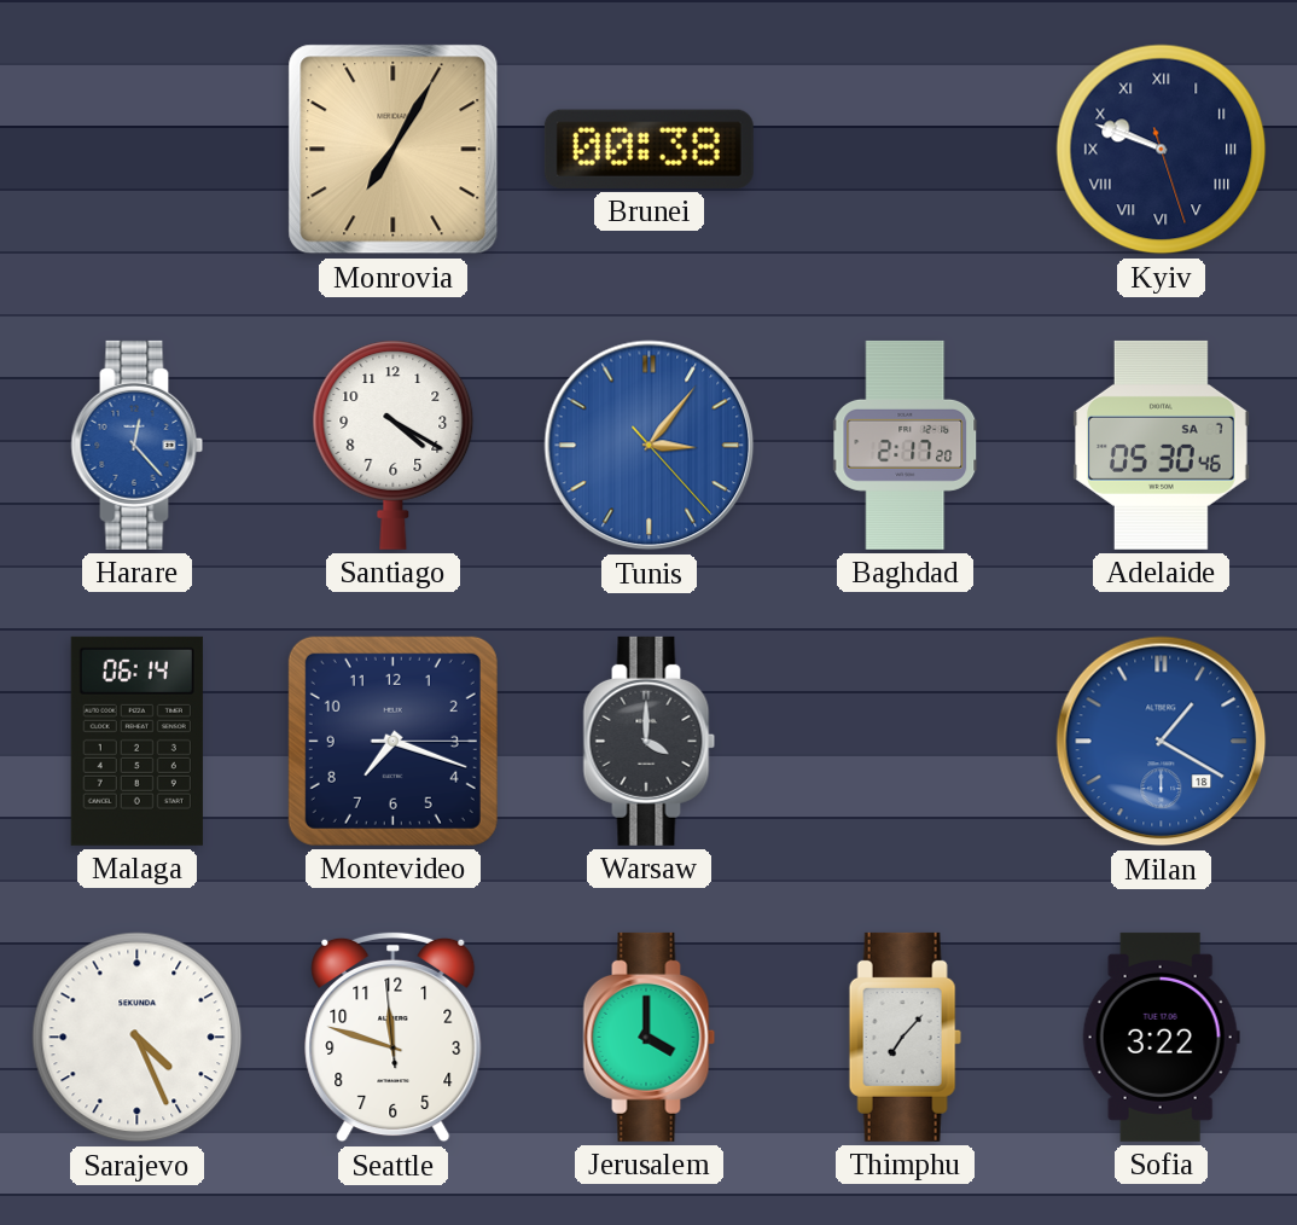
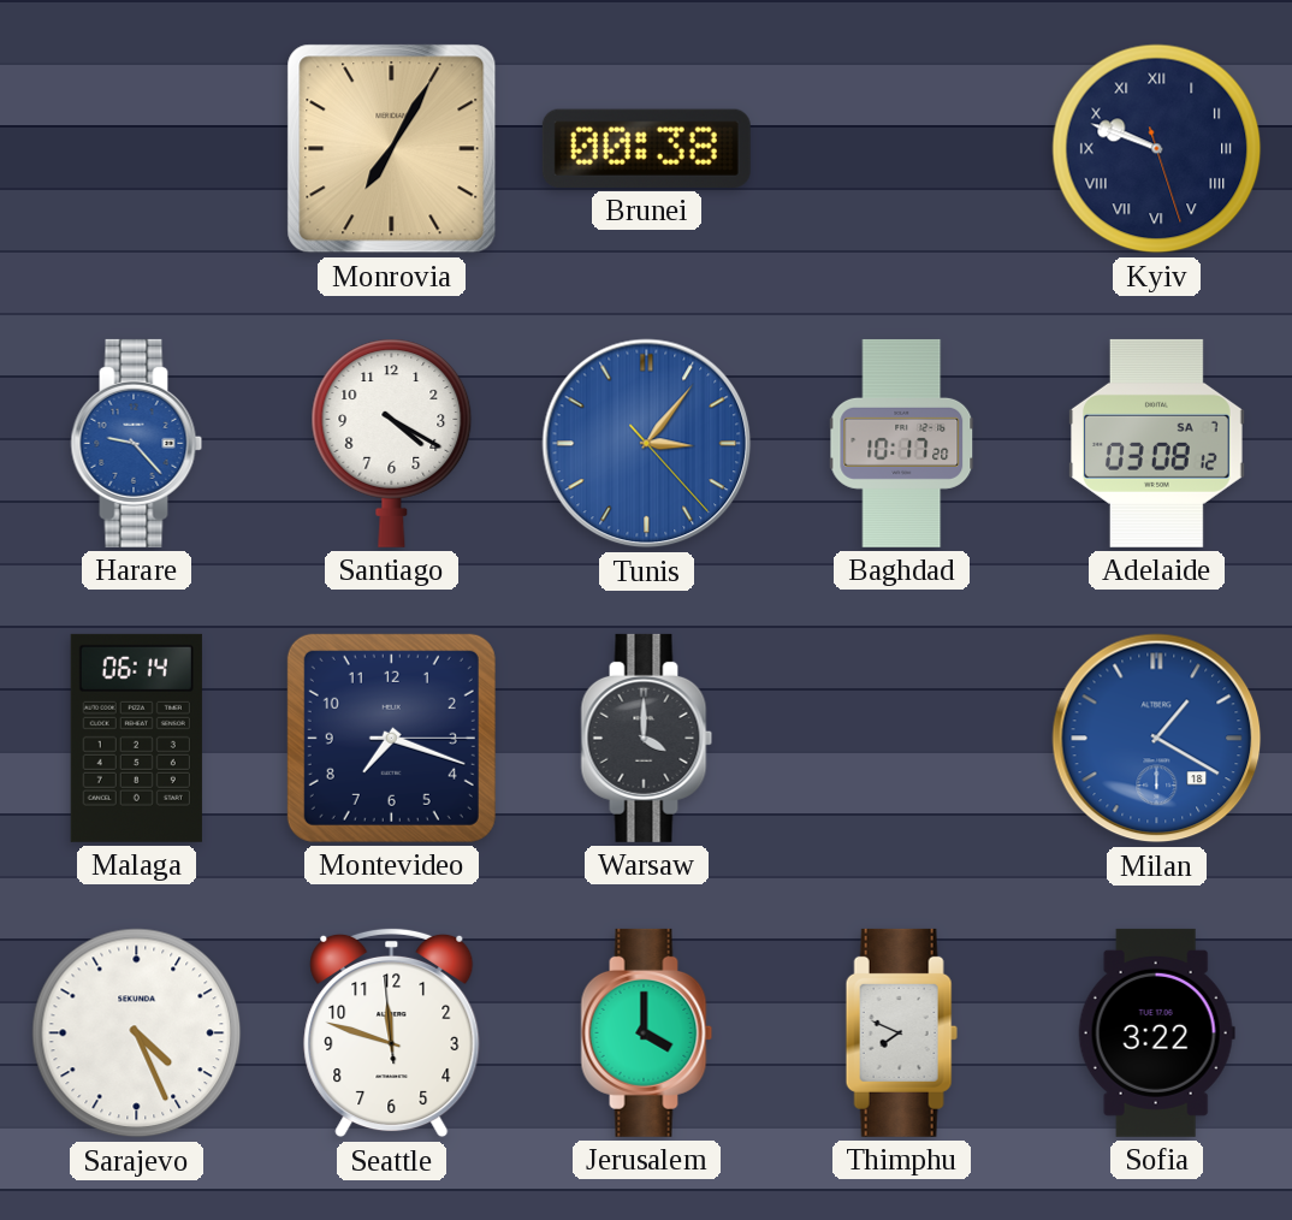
Harare: 12:23 -> 9:23
Baghdad: 2:17 -> 10:17
Adelaide: 05:30 -> 03:08
Thimphu: 7:07 -> 7:49
